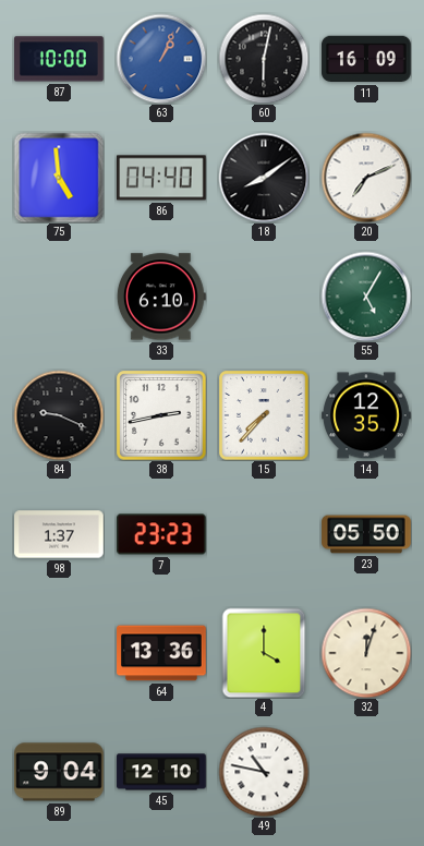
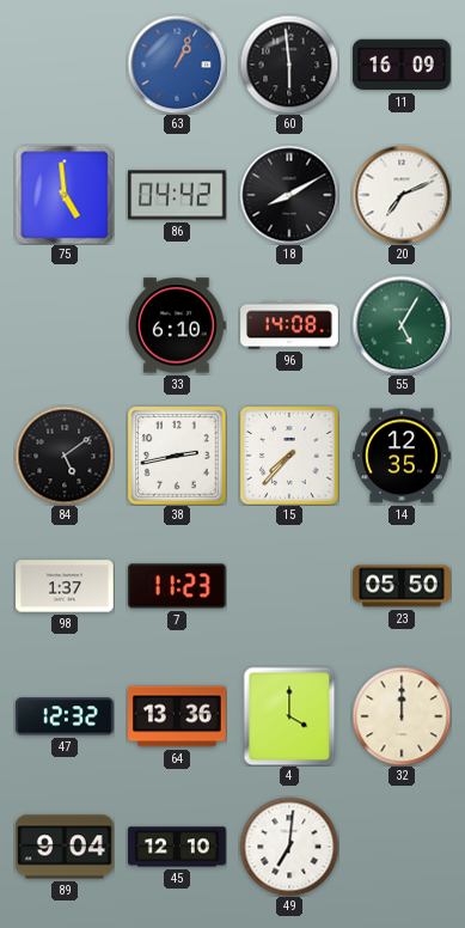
87: 10:00 -> none
60: 6:02 -> 5:59
86: 04:40 -> 04:42
18: 8:09 -> 8:10
96: none -> 14:08
84: 9:19 -> 5:09
7: 23:23 -> 11:23
47: none -> 12:32
32: 12:03 -> 12:00
49: 10:47 -> 7:01
